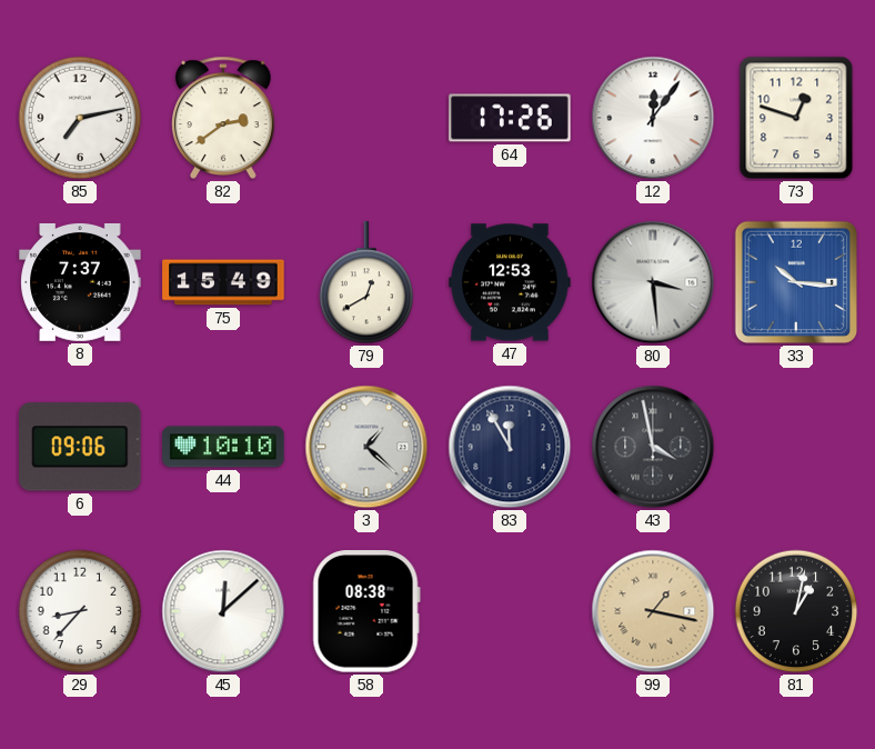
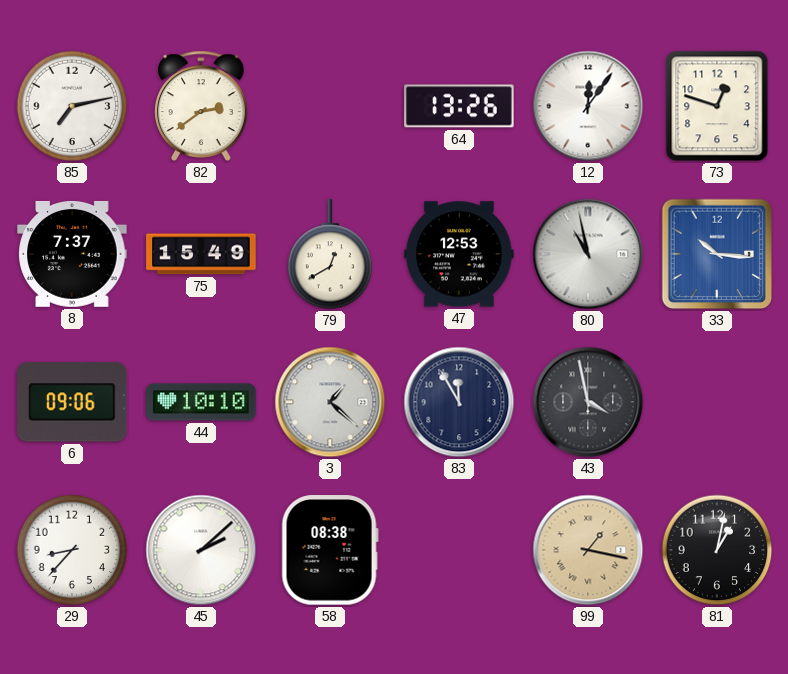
64: 17:26 -> 13:26
80: 3:29 -> 10:58
45: 12:08 -> 2:08
